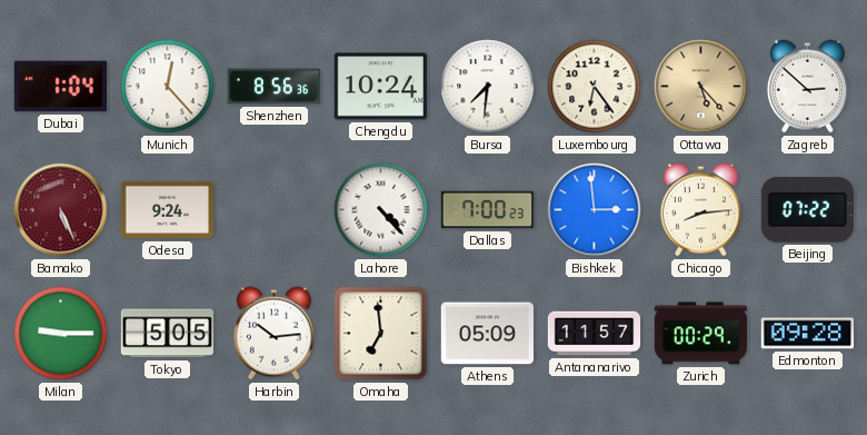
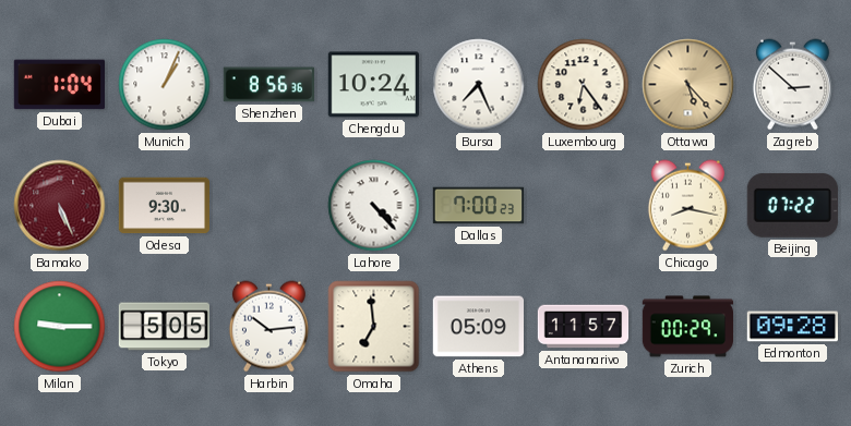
Munich: 12:23 -> 1:04
Bursa: 7:31 -> 7:26
Odesa: 9:24 -> 9:30
Bishkek: 2:59 -> none
Chicago: 8:14 -> 8:17
